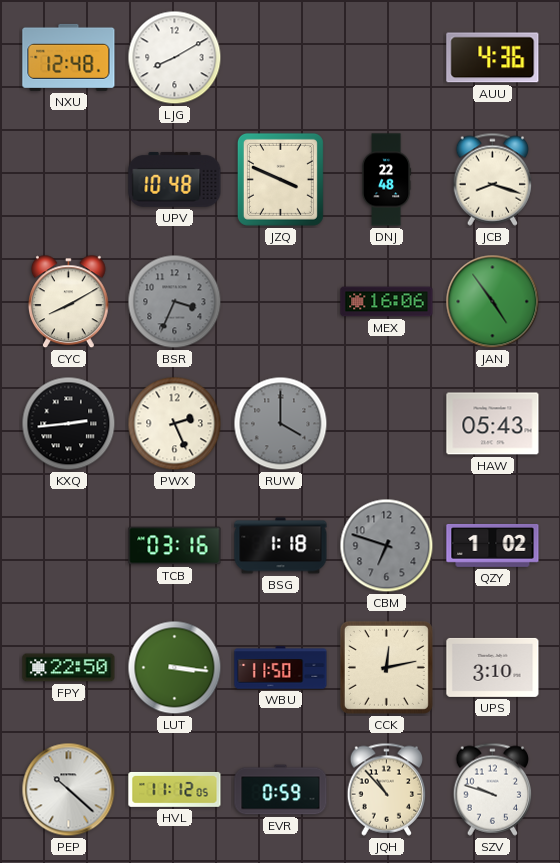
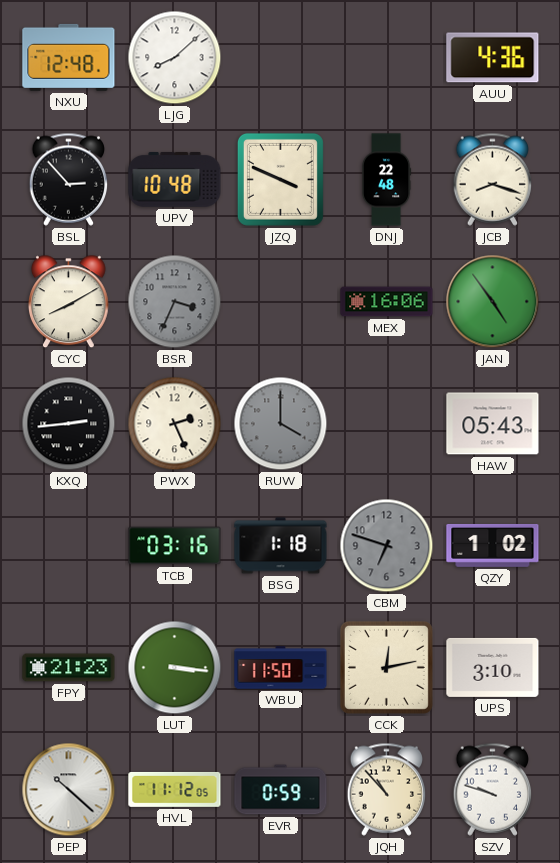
LJG: 8:10 -> 8:08
BSL: none -> 2:53
FPY: 22:50 -> 21:23
